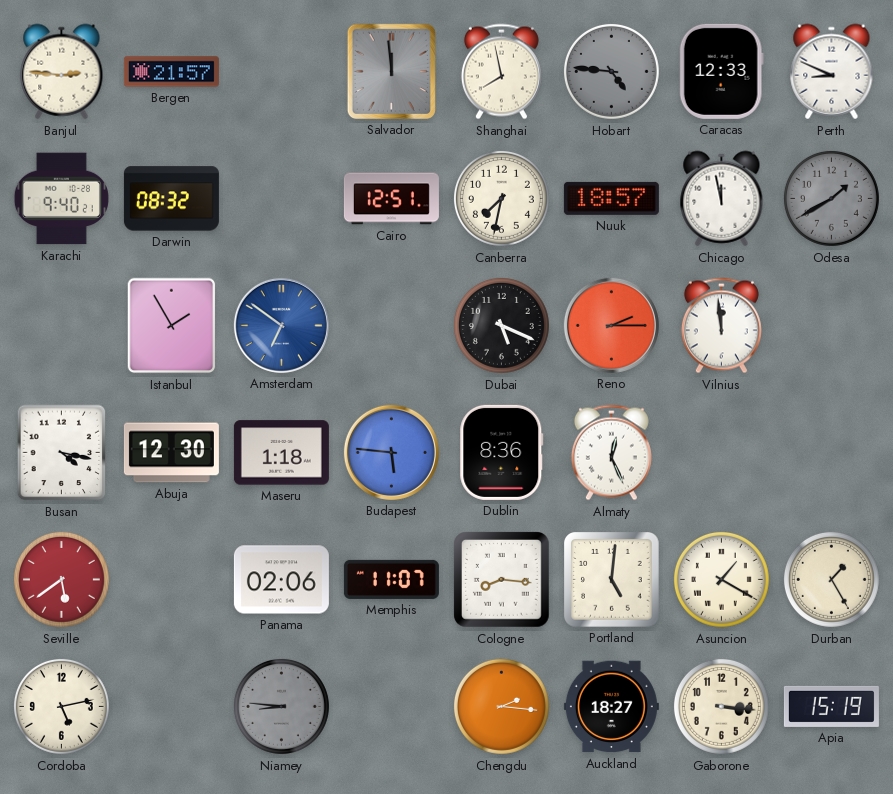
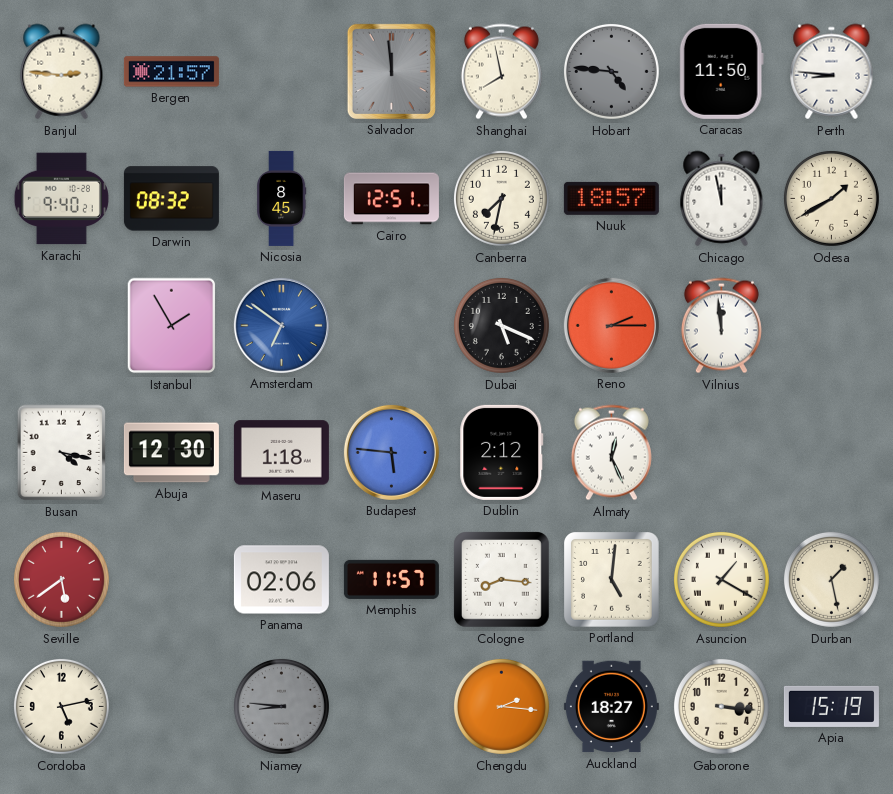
Caracas: 12:33 -> 11:50
Perth: 8:49 -> 8:46
Nicosia: none -> 8:45
Odesa dial: grey -> cream
Dublin: 8:36 -> 2:12
Memphis: 11:07 -> 11:57
Durban: 1:25 -> 1:28
